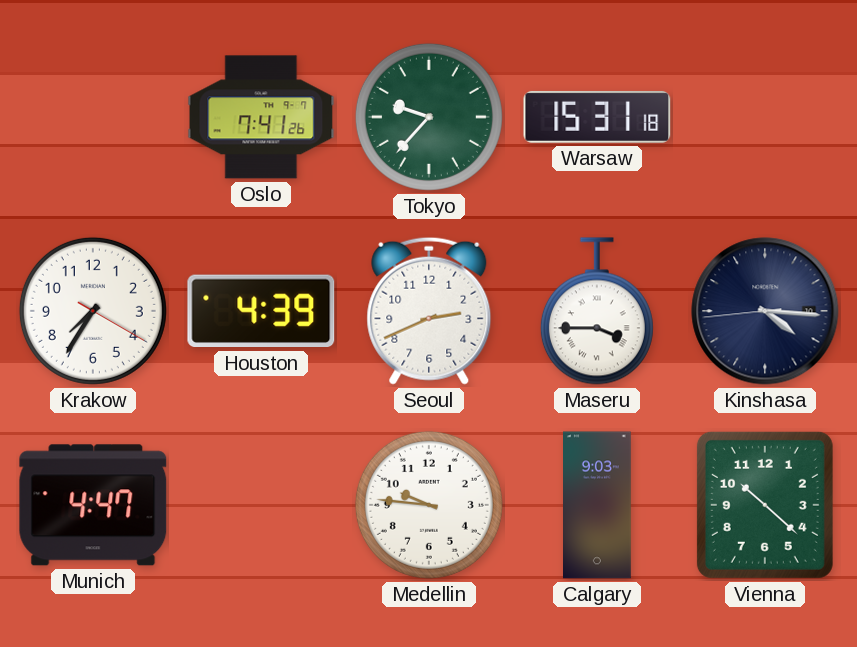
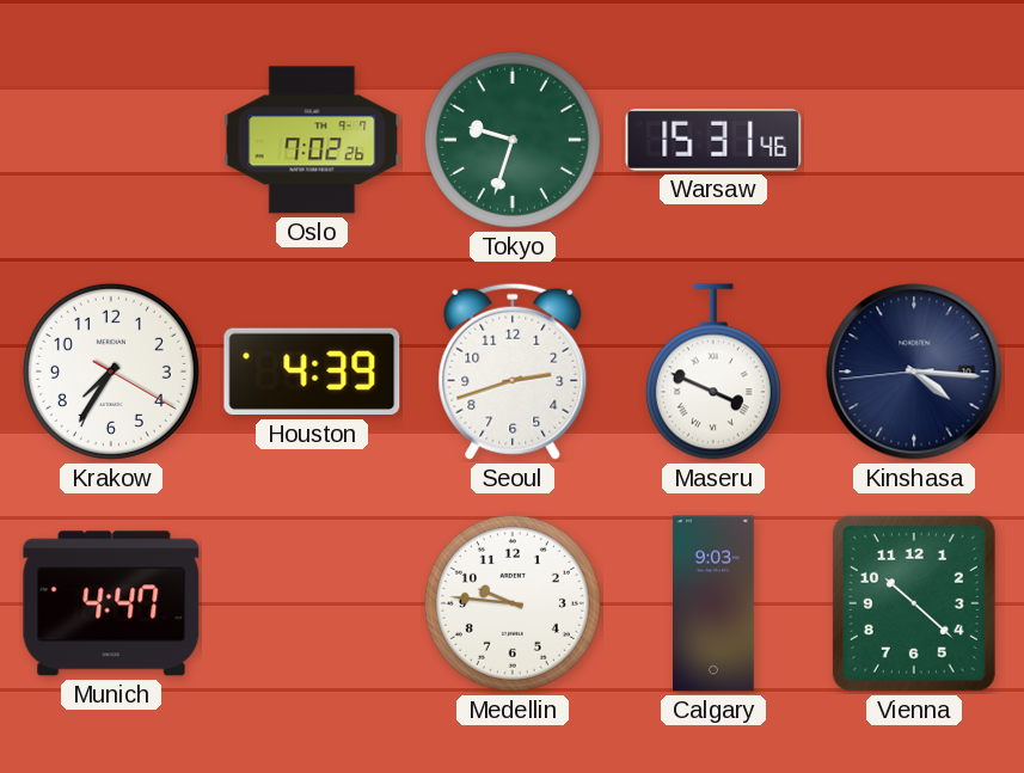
Oslo: 7:41 -> 7:02
Tokyo: 9:37 -> 9:33
Warsaw: 15:31:18 -> 15:31:46
Seoul: 2:41 -> 2:42
Maseru: 3:45 -> 3:49
